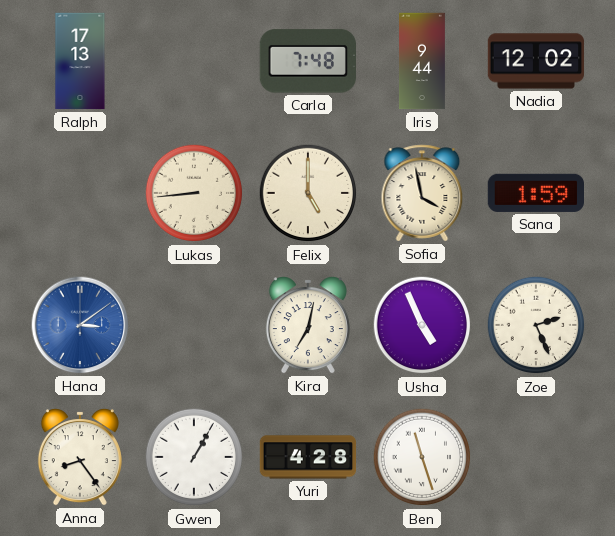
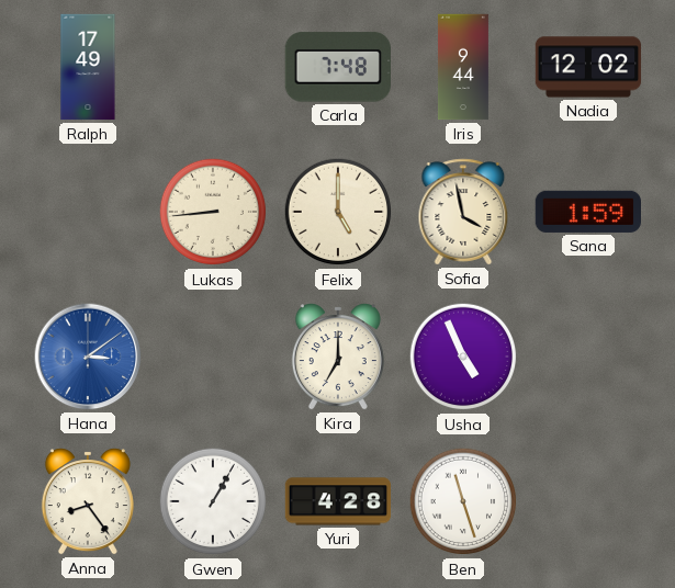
Ralph: 17:13 -> 17:49
Kira: 7:02 -> 7:00
Zoe: 2:26 -> none
